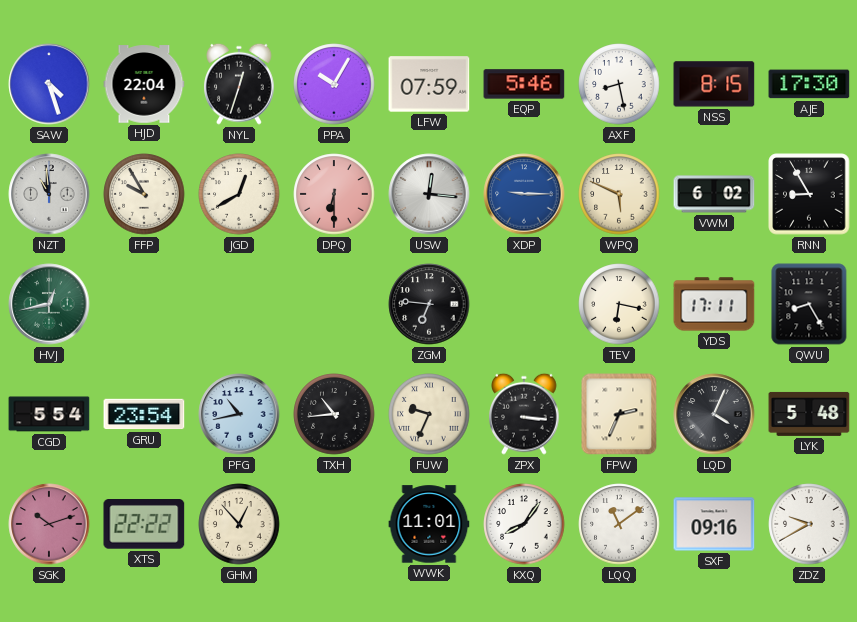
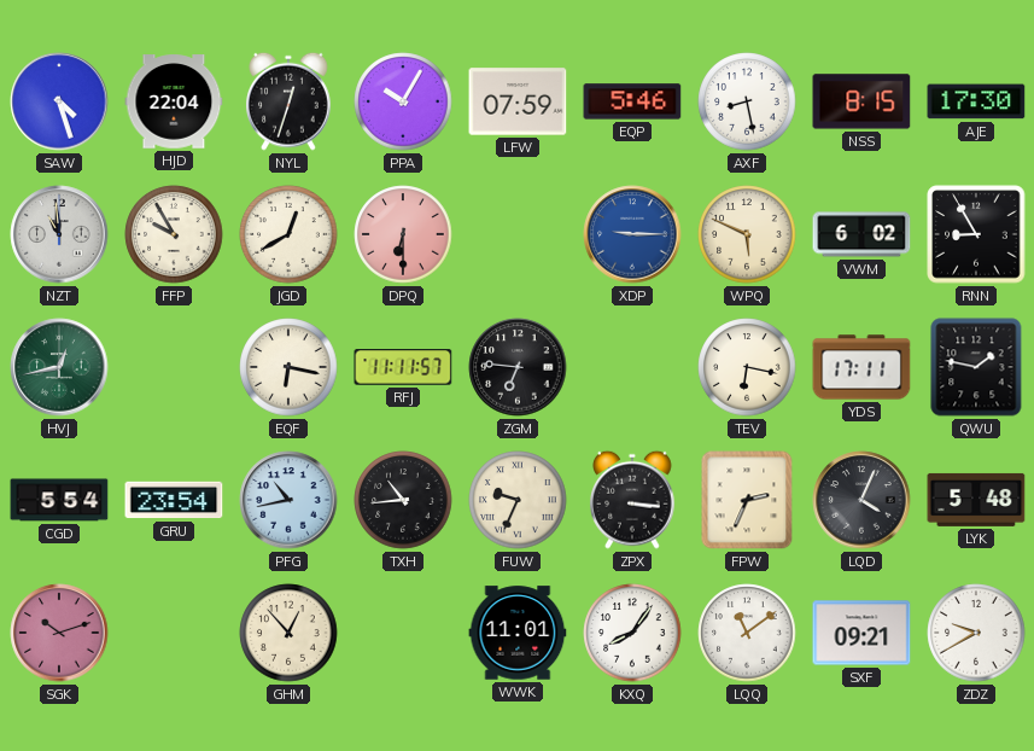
USW: 12:16 -> none
EQF: none -> 6:17
RFJ: none -> 11:11
QWU: 8:25 -> 1:47
XTS: 22:22 -> none
SXF: 09:16 -> 09:21
